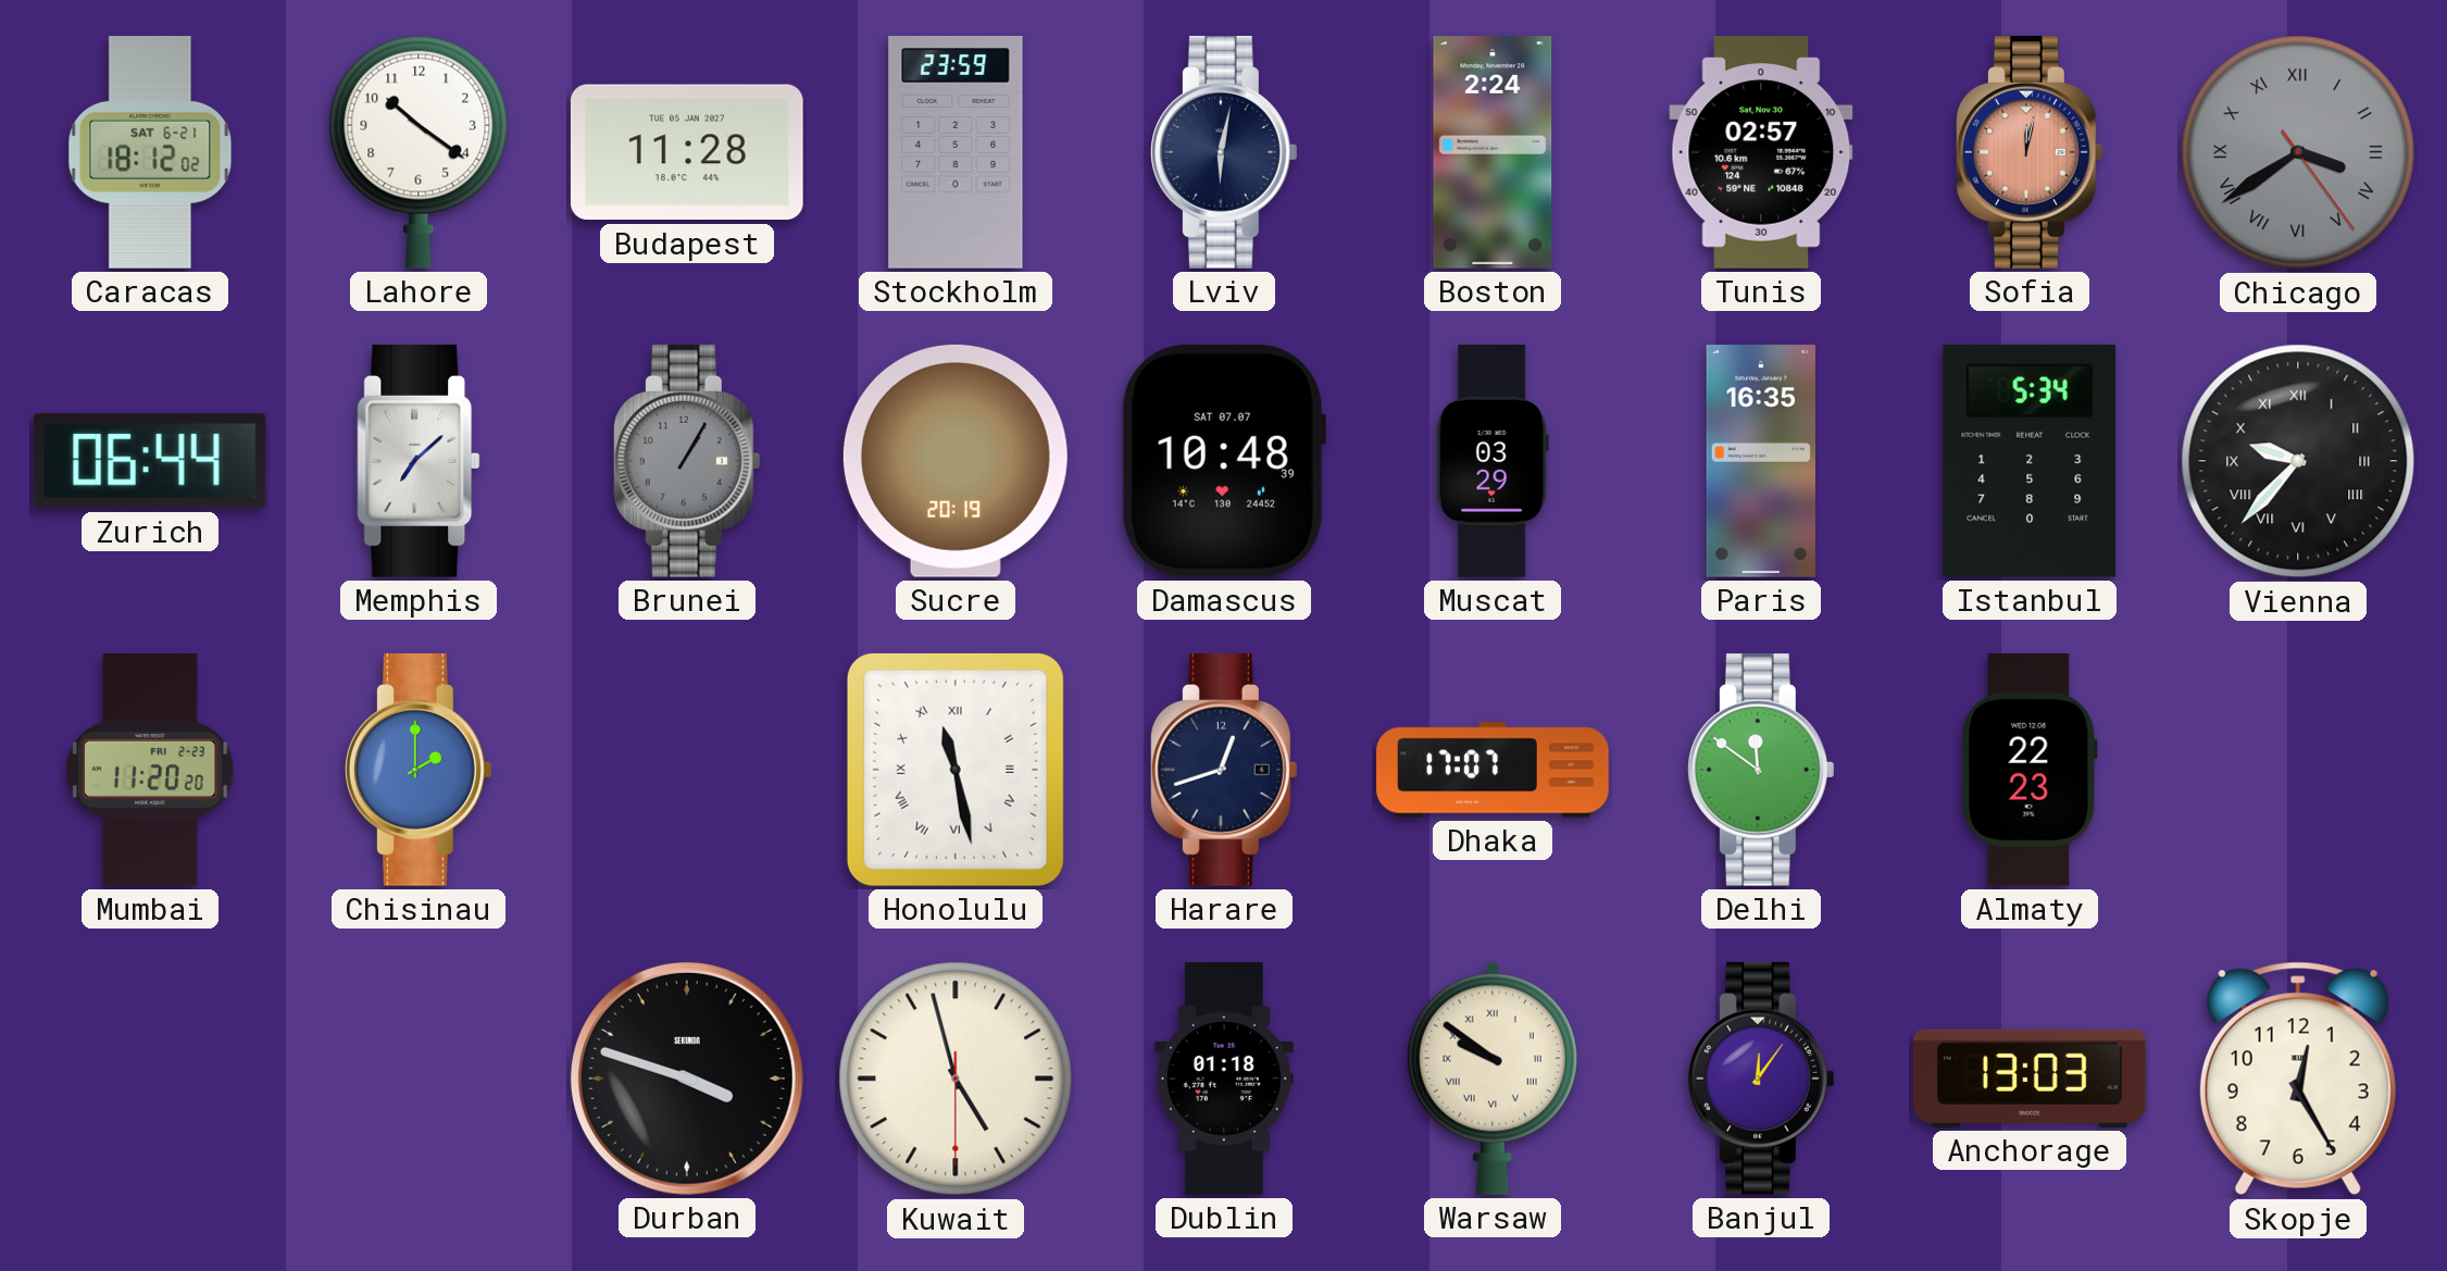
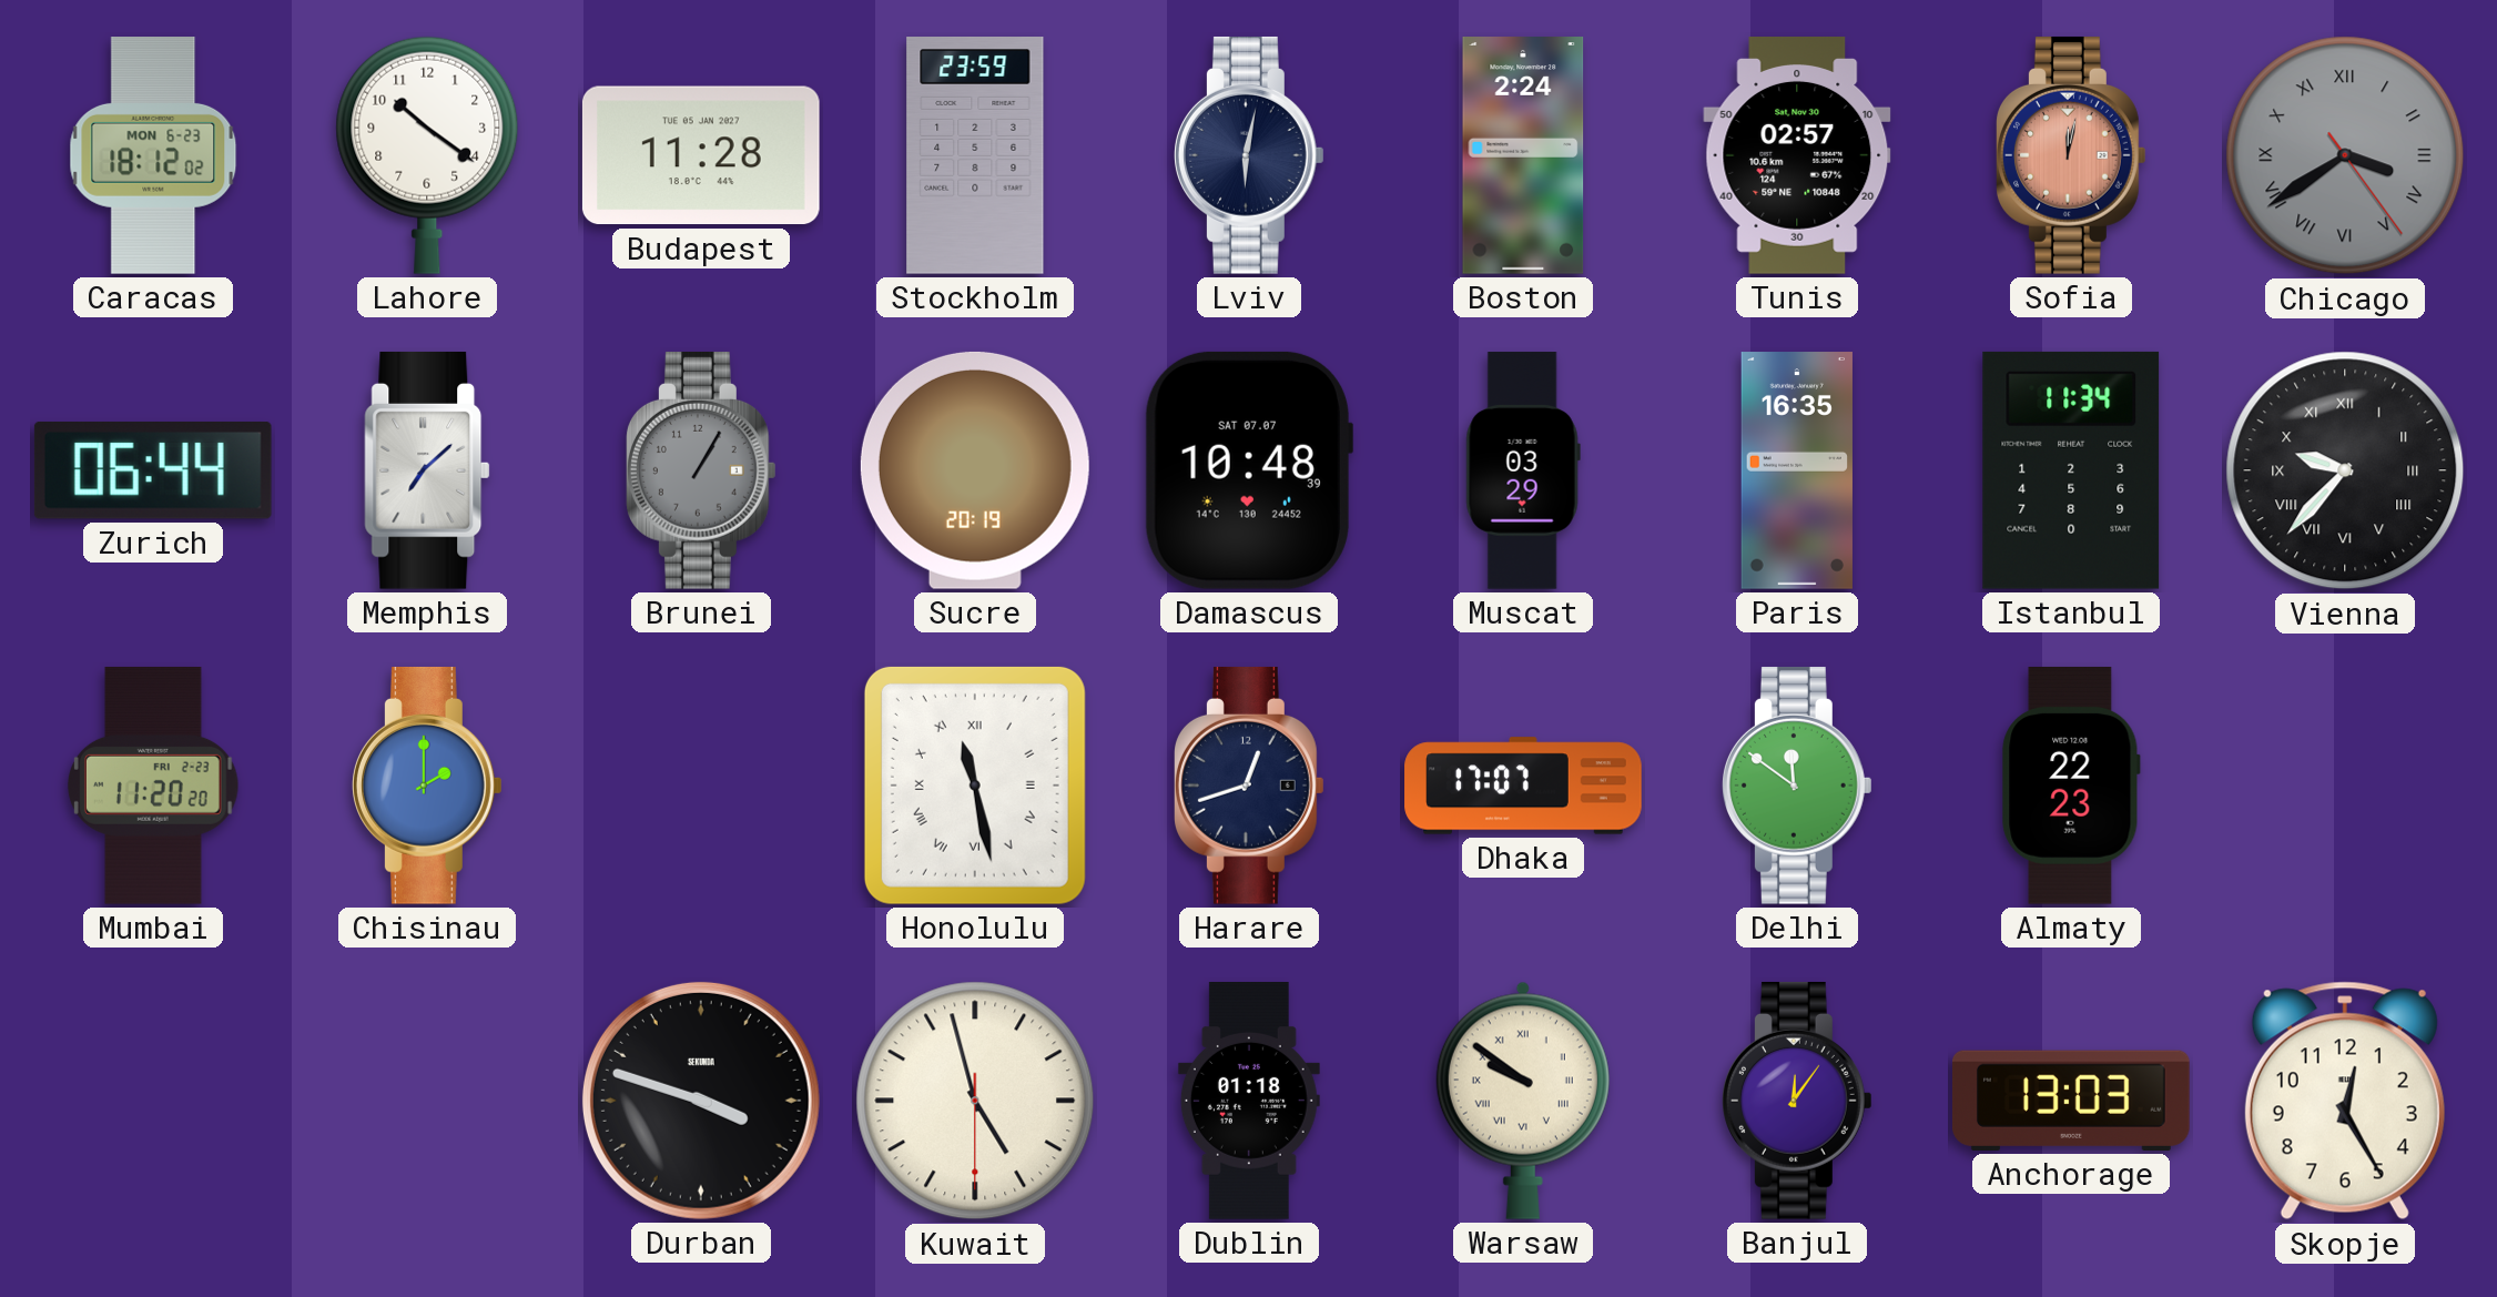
Caracas date: SAT 6-21 -> MON 6-23
Istanbul: 5:34 -> 11:34
